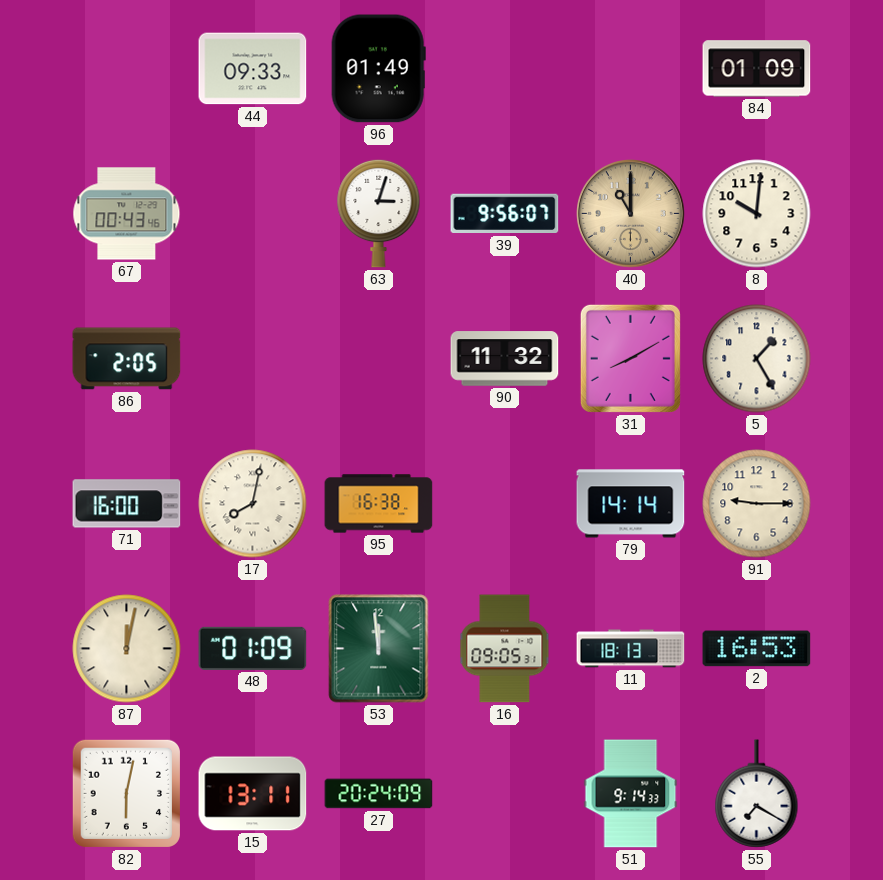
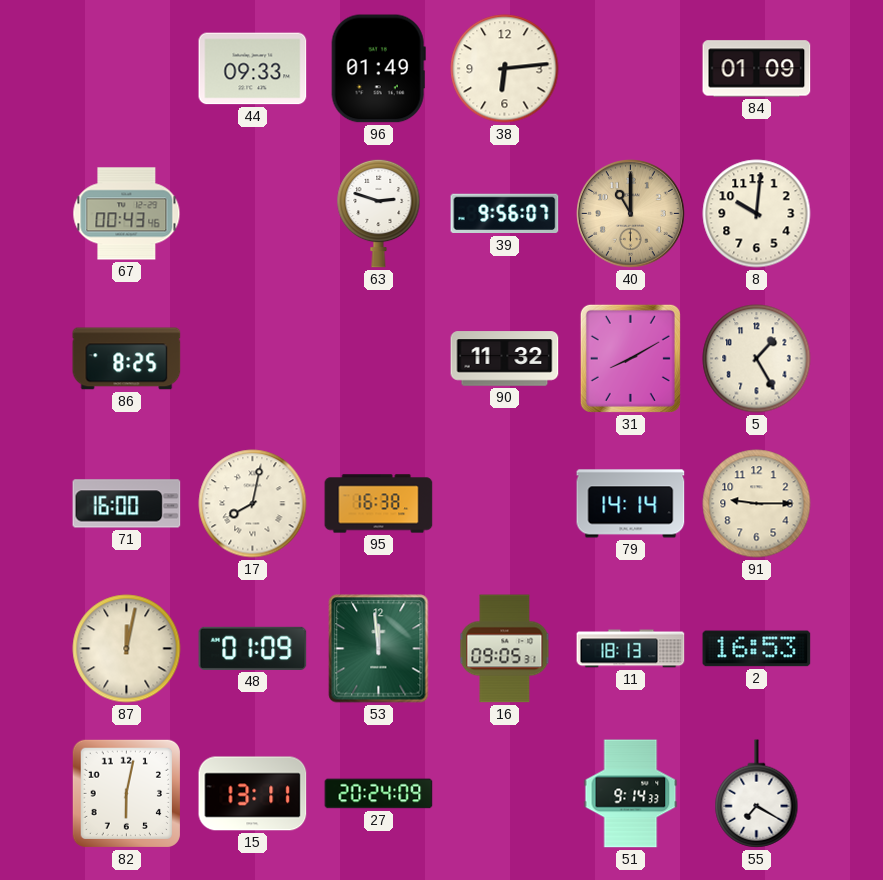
38: none -> 6:14
63: 3:03 -> 2:48
86: 2:05 -> 8:25
